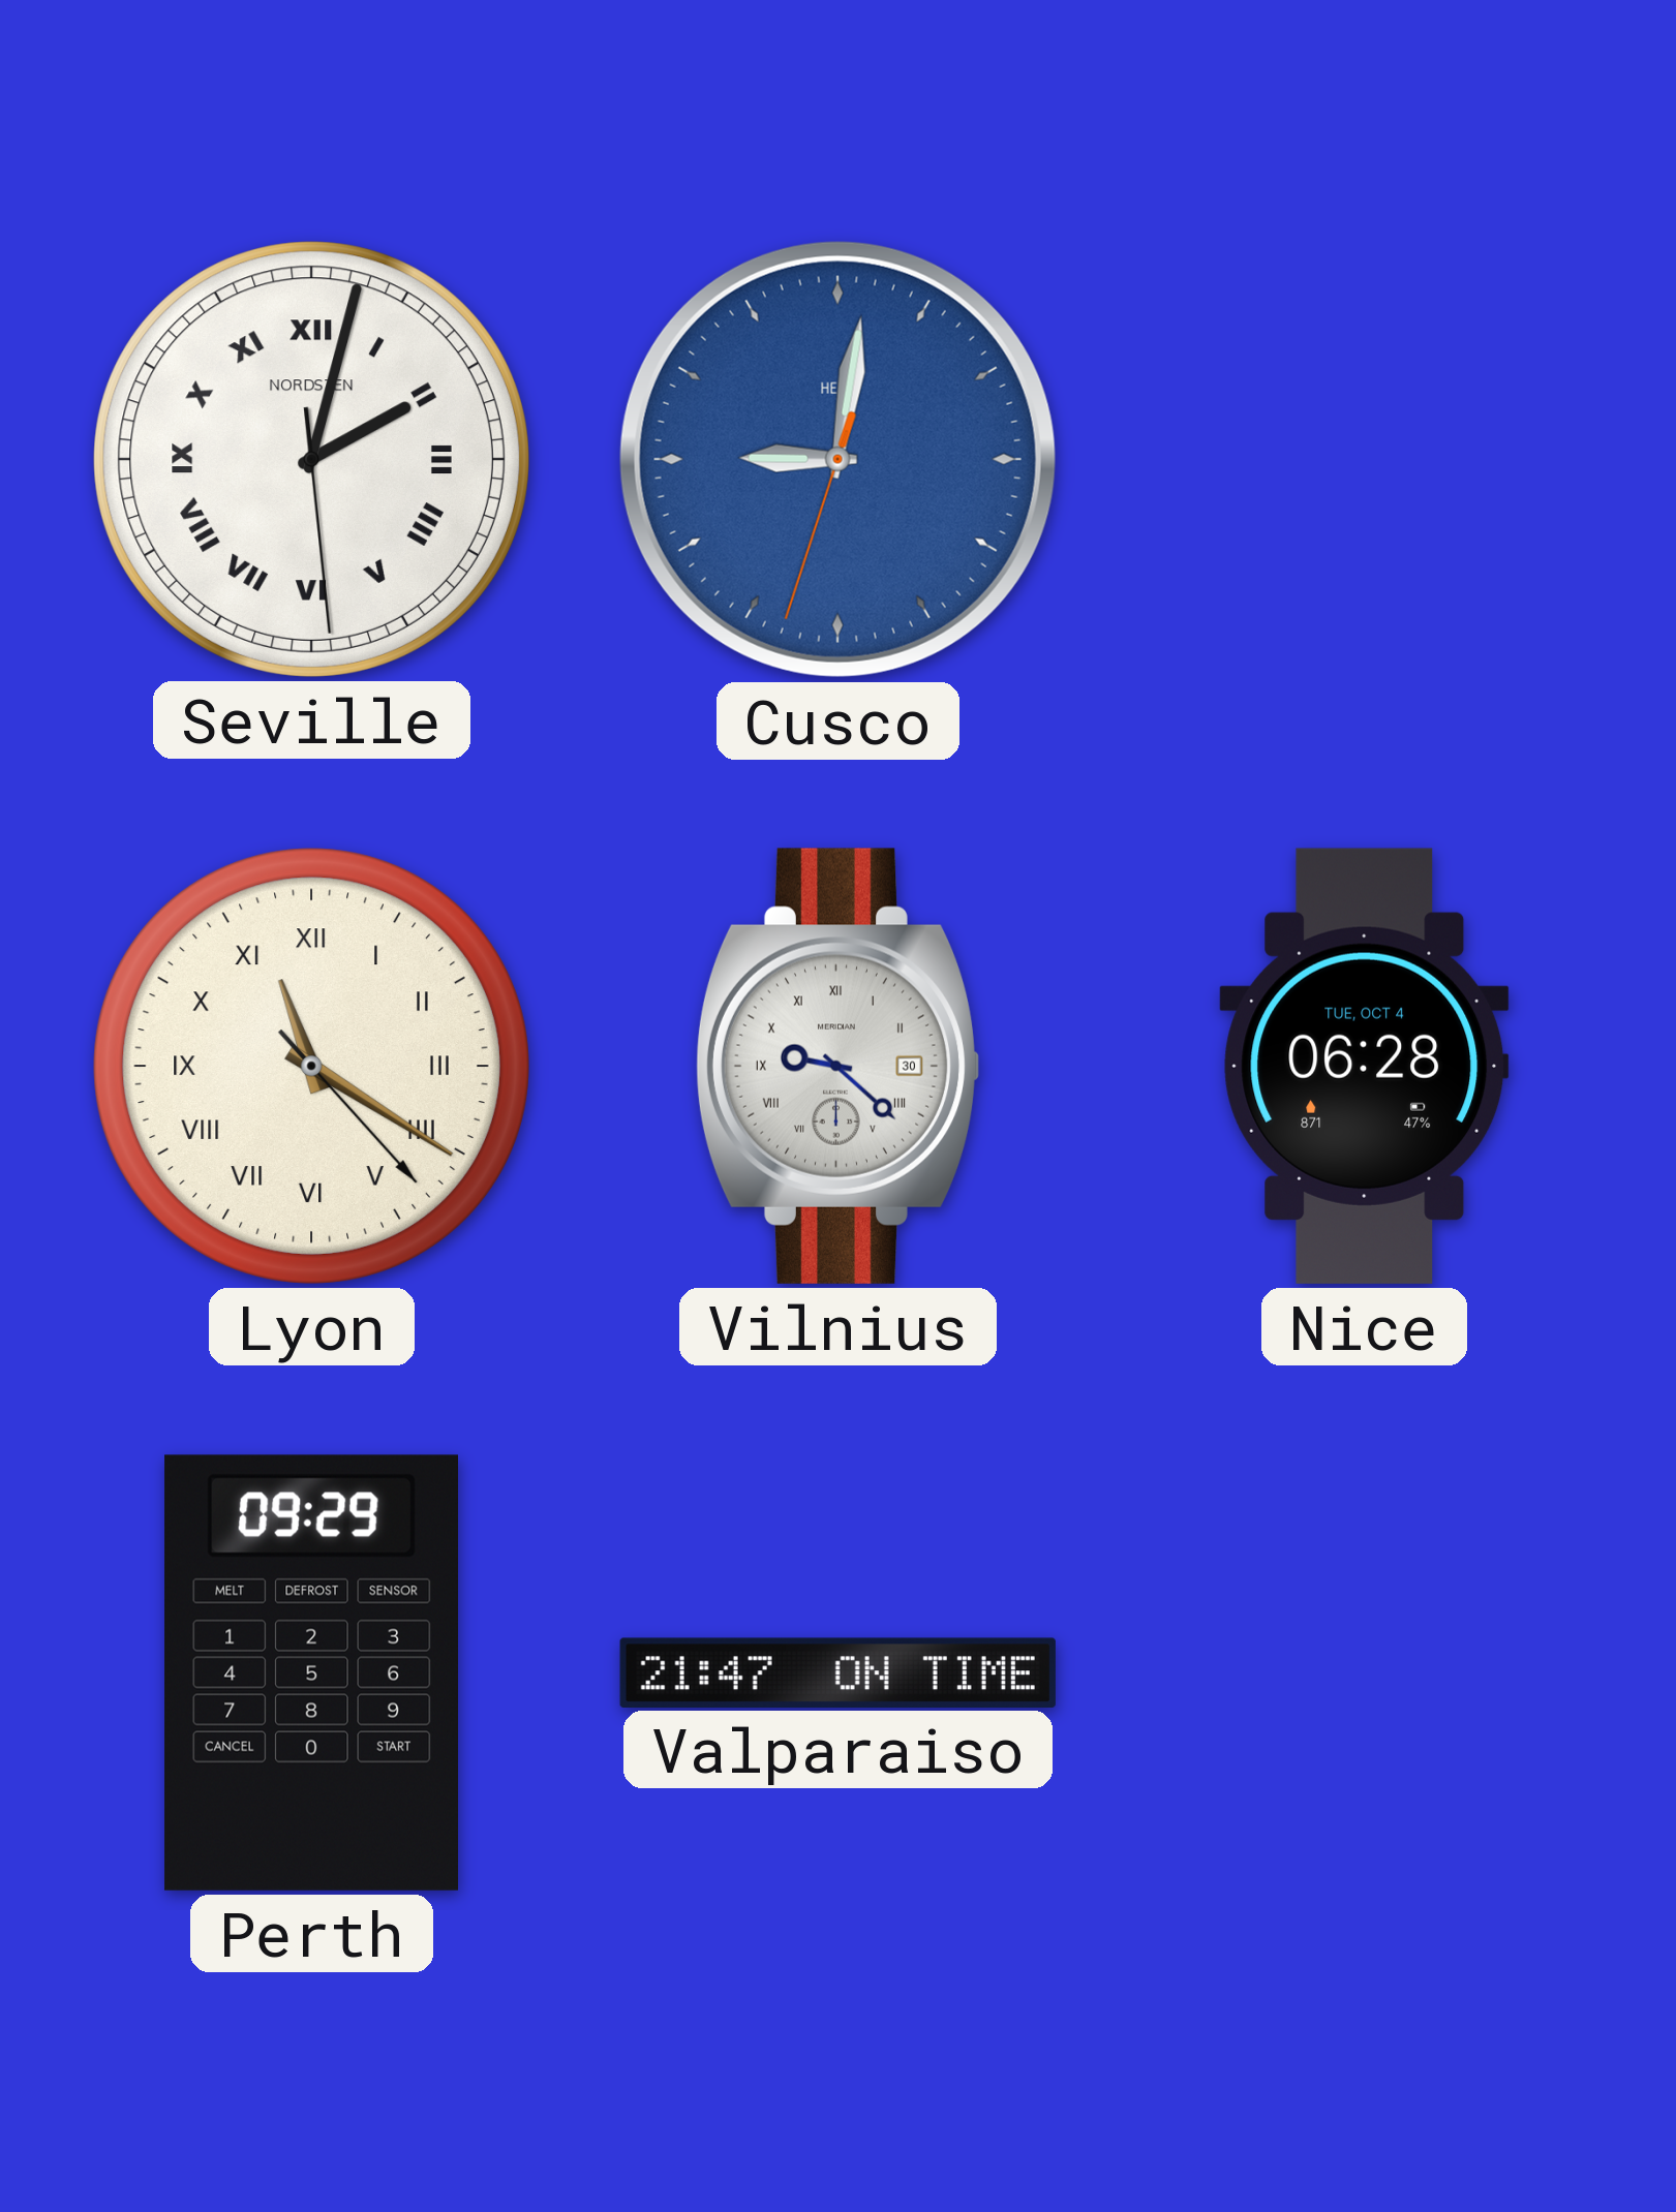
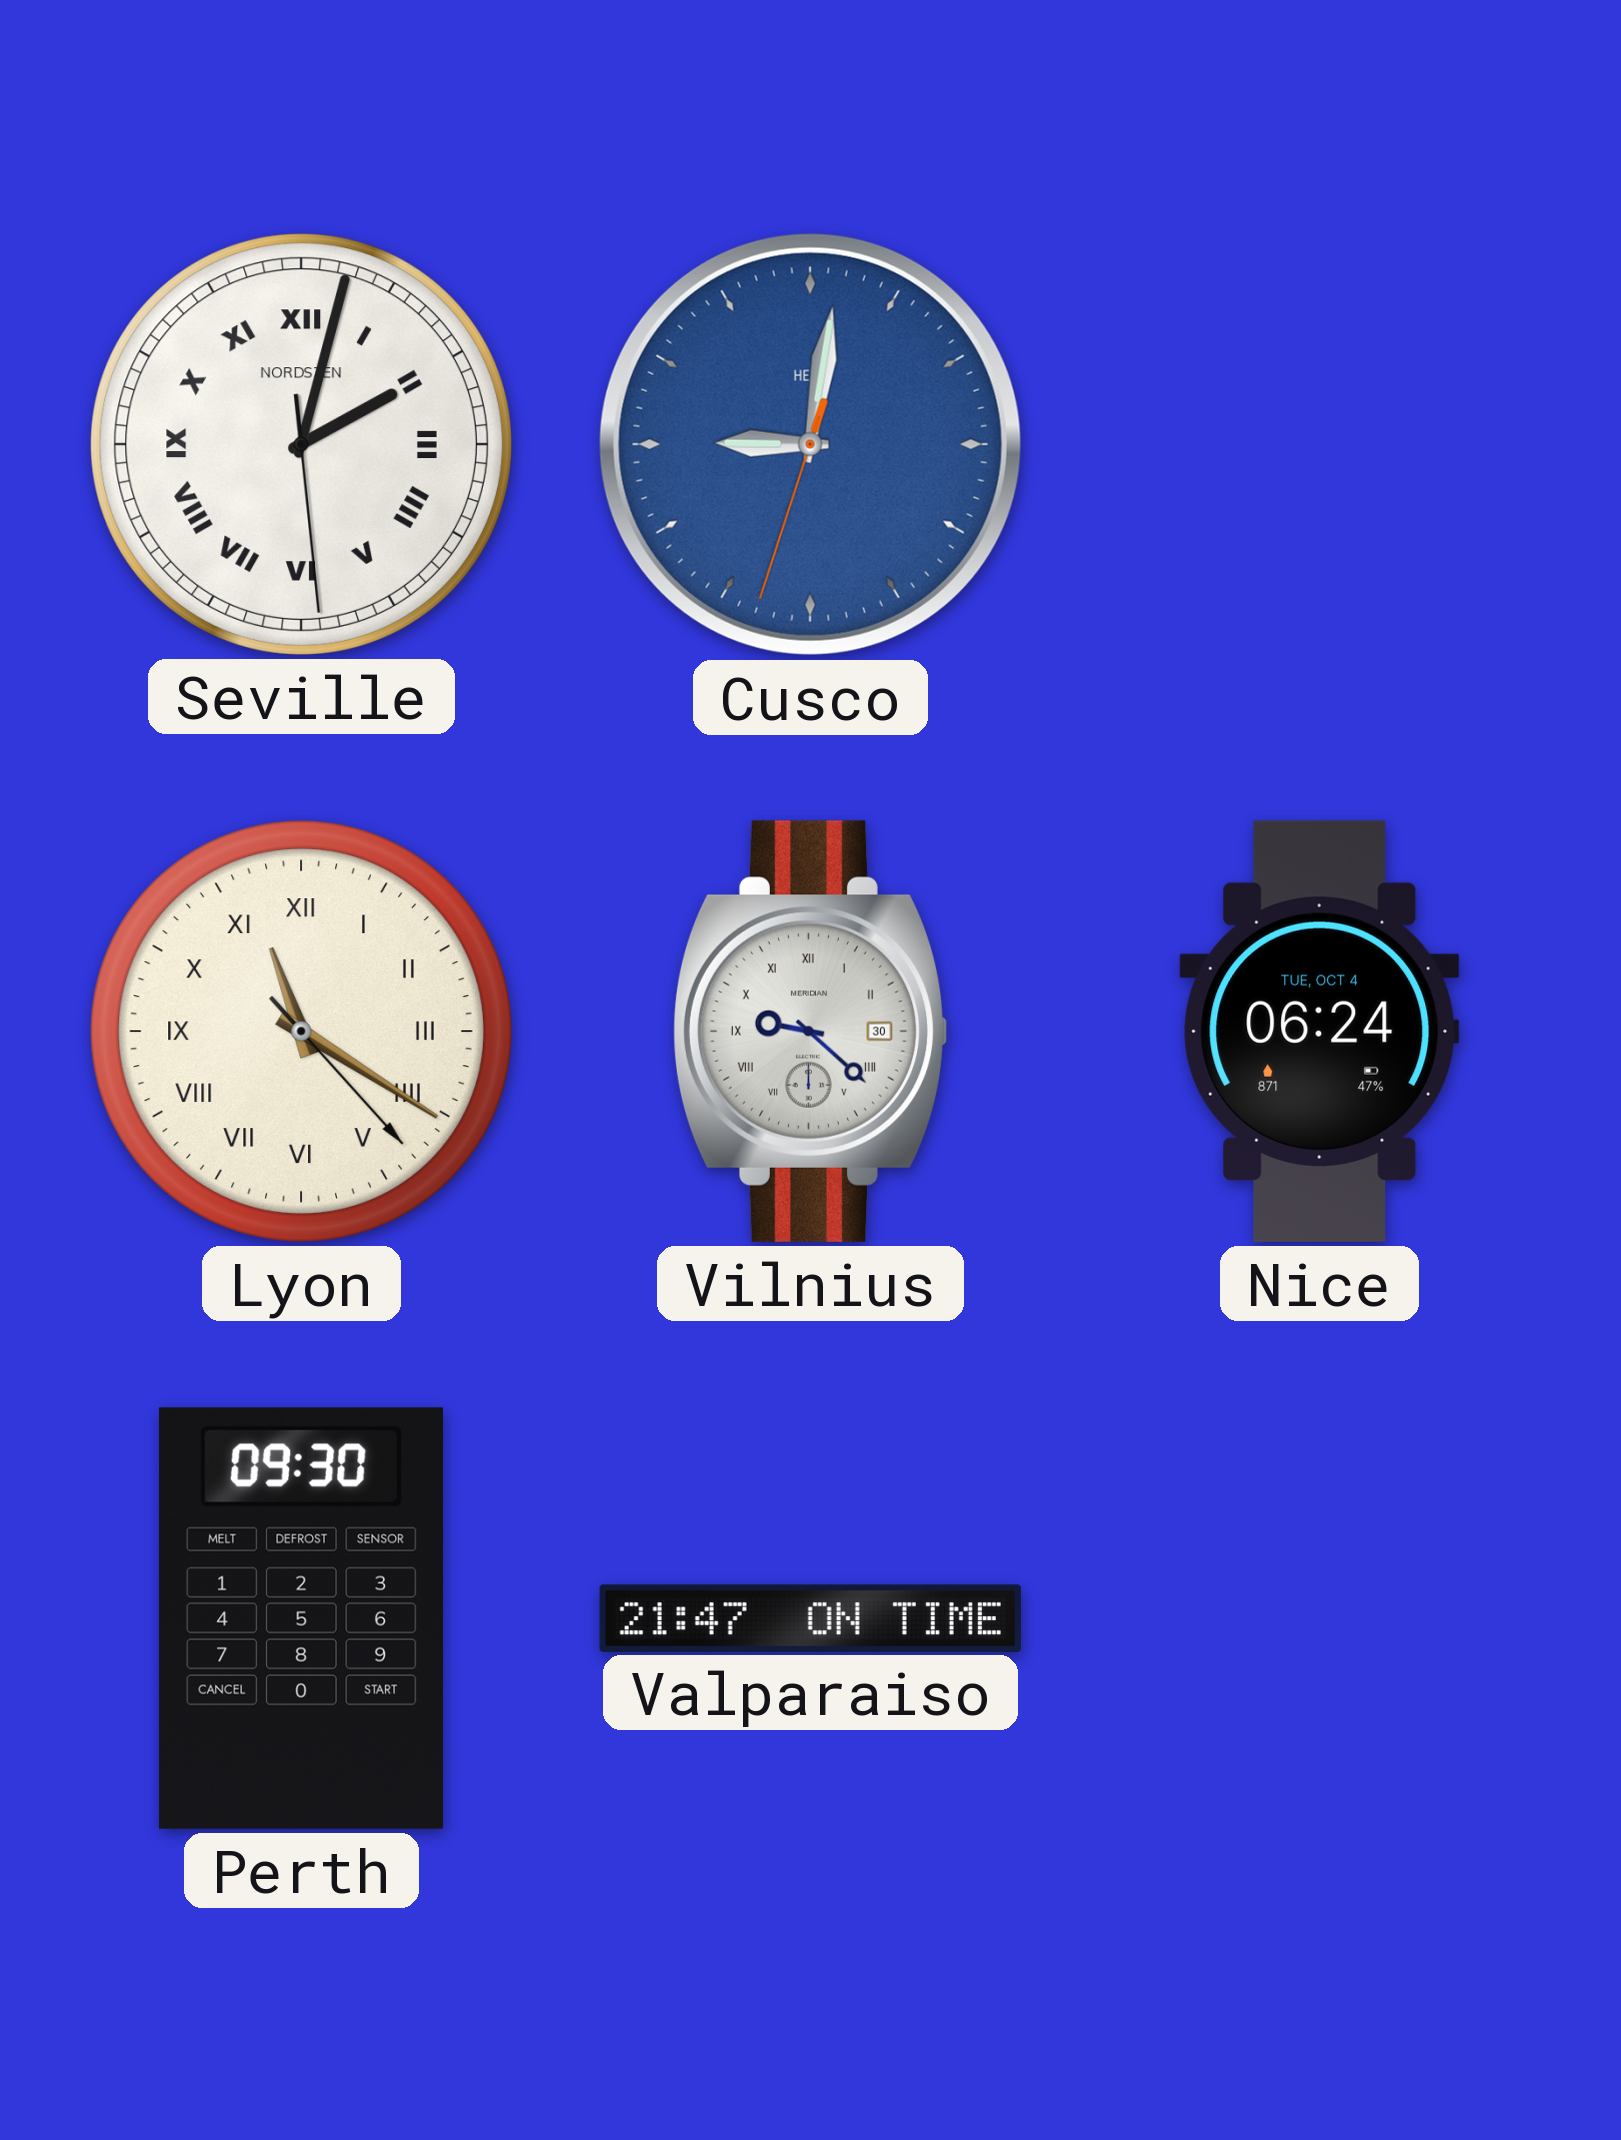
Nice: 06:28 -> 06:24
Perth: 09:29 -> 09:30
